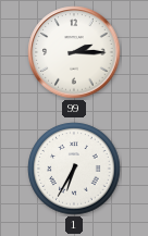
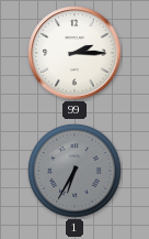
1 dial: white -> grey
